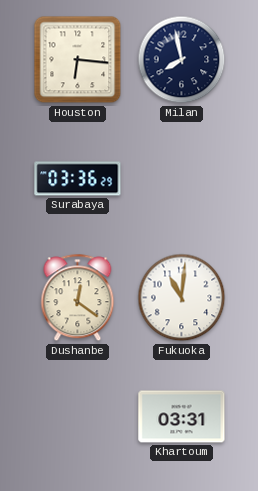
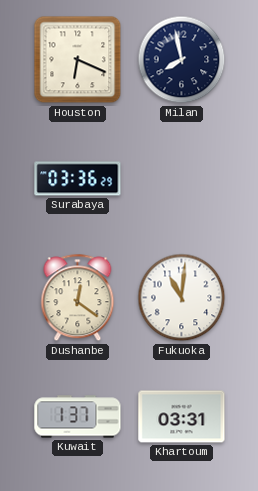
Houston: 6:16 -> 6:19
Kuwait: none -> 1:37
